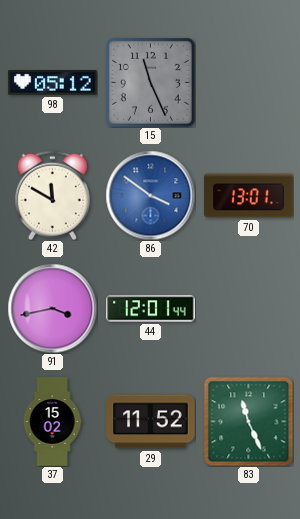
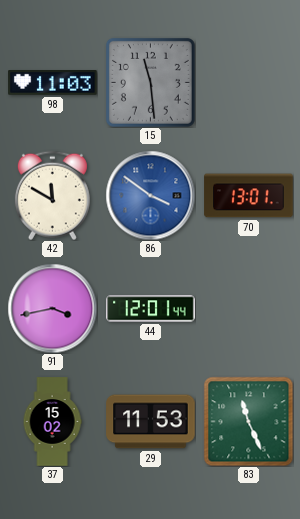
98: 05:12 -> 11:03
15: 11:26 -> 11:29
29: 11:52 -> 11:53
